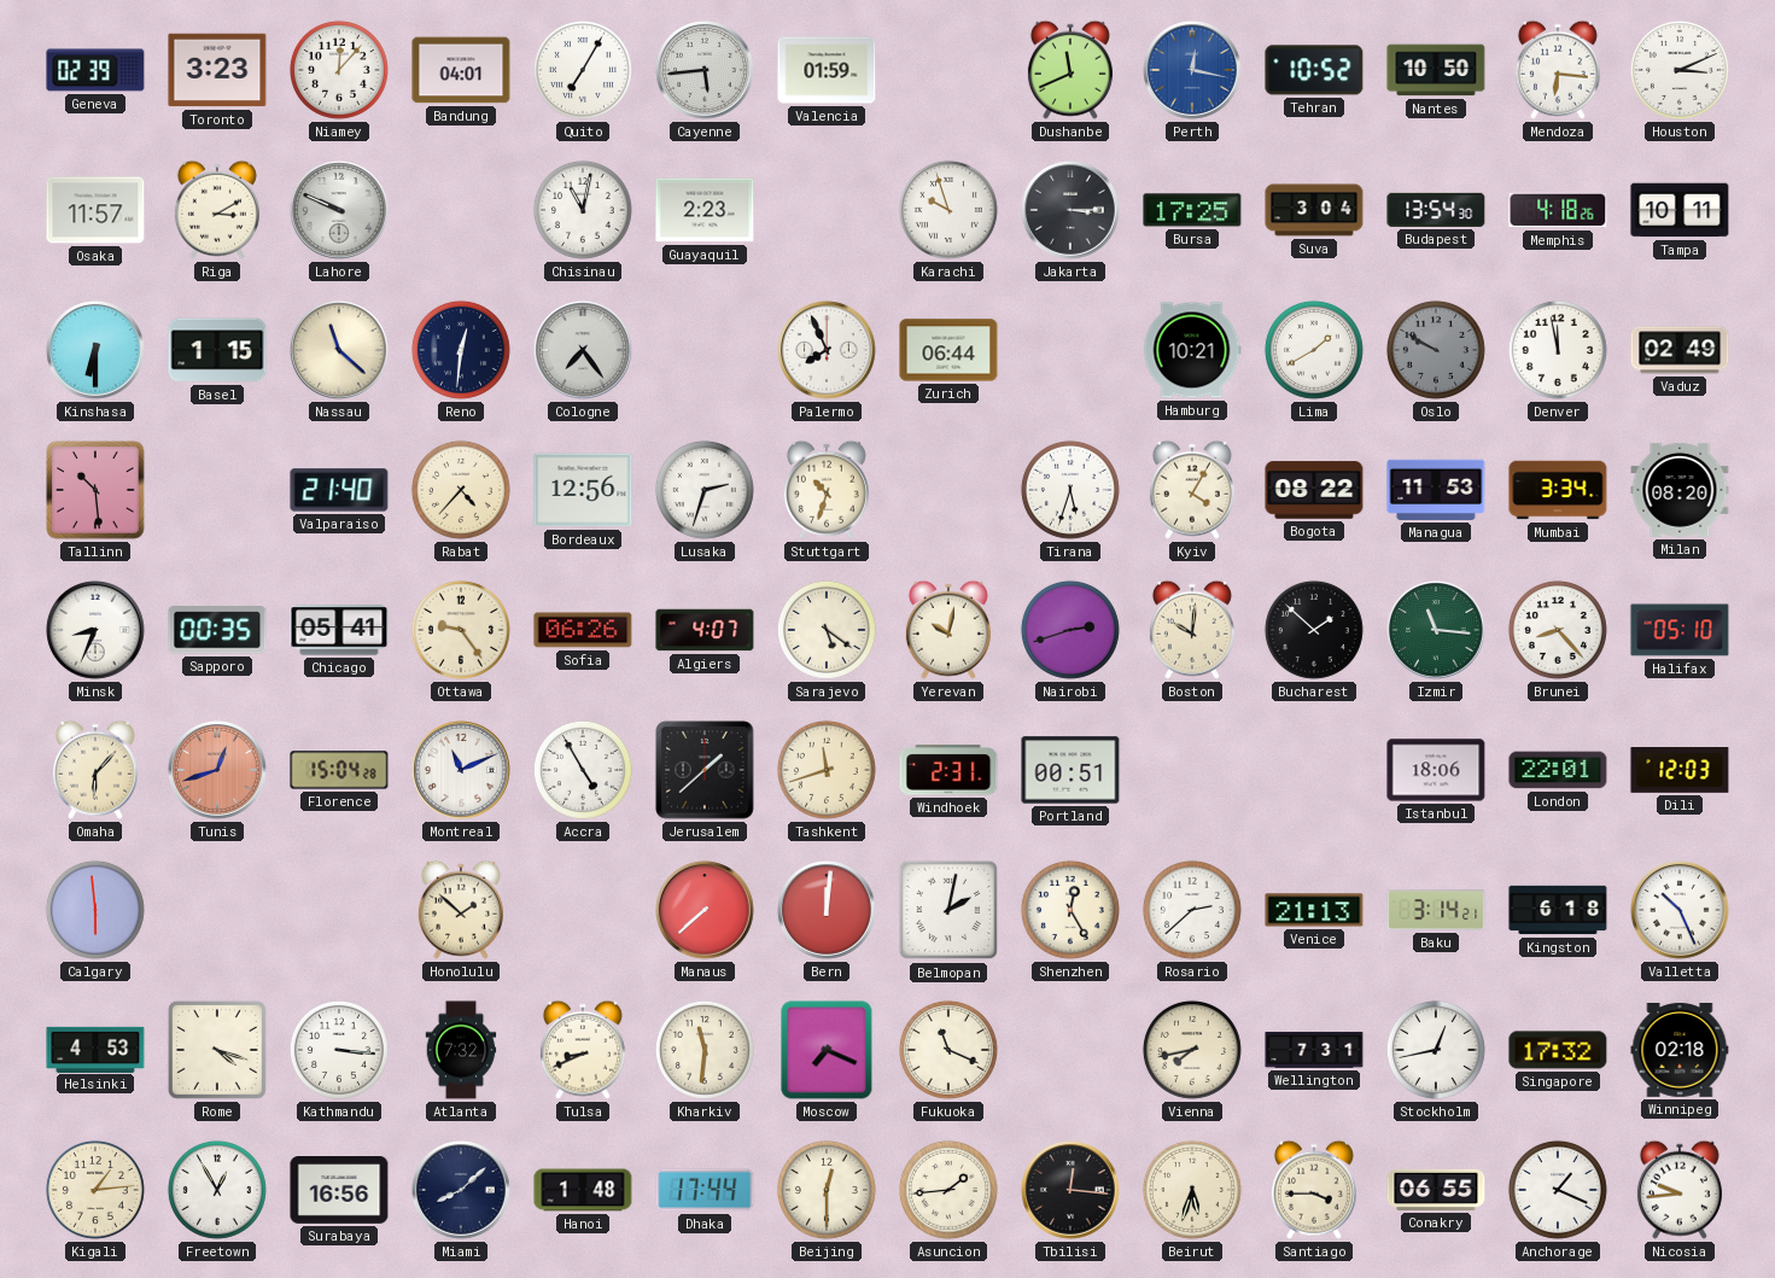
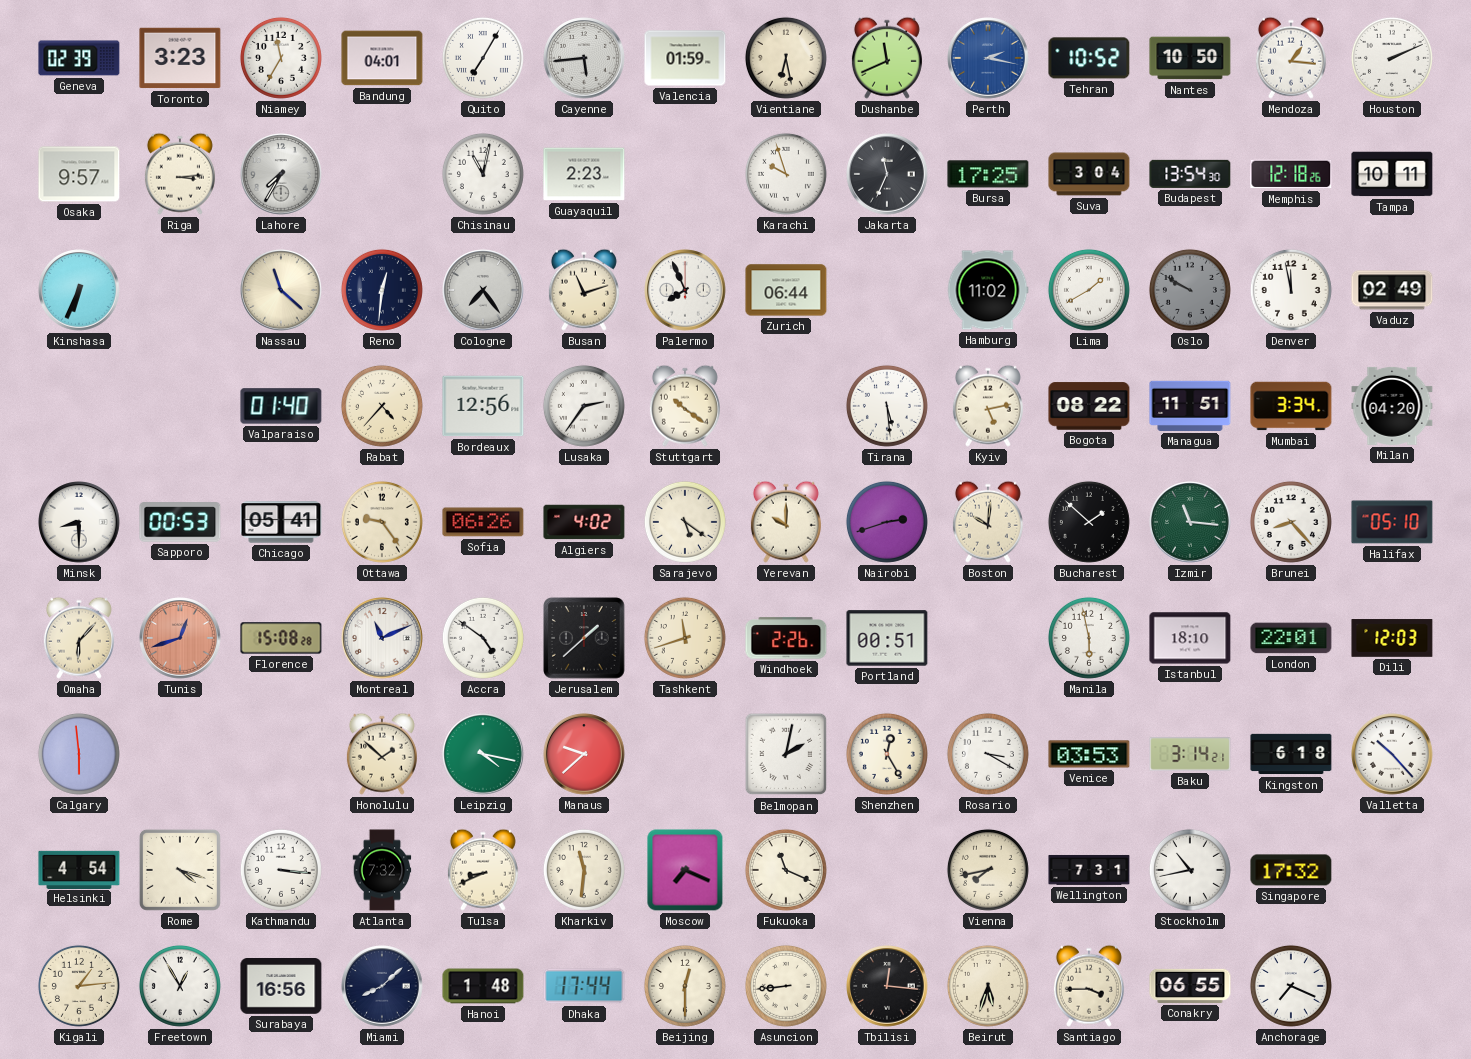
Niamey: 12:07 -> 11:35
Vientiane: none -> 6:28
Perth: 12:17 -> 2:17
Mendoza: 6:16 -> 1:16
Houston: 3:11 -> 2:11
Osaka: 11:57 -> 9:57
Riga: 3:10 -> 3:14
Lahore: 9:49 -> 7:35
Jakarta: 3:15 -> 11:34
Memphis: 4:18 -> 12:18
Kinshasa: 6:30 -> 6:34
Basel: 1:15 -> none
Busan: none -> 11:12
Hamburg: 10:21 -> 11:02
Tallinn: 10:29 -> none
Valparaiso: 21:40 -> 01:40
Lusaka: 2:33 -> 2:36
Stuttgart: 10:33 -> 10:21
Tirana: 5:33 -> 5:29
Kyiv: 4:05 -> 5:13
Managua: 11:53 -> 11:51
Milan: 08:20 -> 04:20
Minsk: 8:34 -> 8:30
Sapporo: 00:35 -> 00:53
Algiers: 4:07 -> 4:02
Yerevan: 10:02 -> 10:00
Florence: 15:04 -> 15:08
Accra: 4:55 -> 4:51
Windhoek: 2:31 -> 2:26
Manila: none -> 5:58
Istanbul: 18:06 -> 18:10
Leipzig: none -> 4:17
Manaus: 7:38 -> 9:38
Bern: 12:01 -> none
Rosario: 2:38 -> 3:20
Venice: 21:13 -> 03:53
Valletta: 10:26 -> 10:23
Helsinki: 4:53 -> 4:54
Stockholm: 12:43 -> 10:43
Winnipeg: 02:18 -> none
Asuncion: 1:44 -> 8:44
Anchorage: 1:19 -> 7:19
Nicosia: 9:44 -> none
